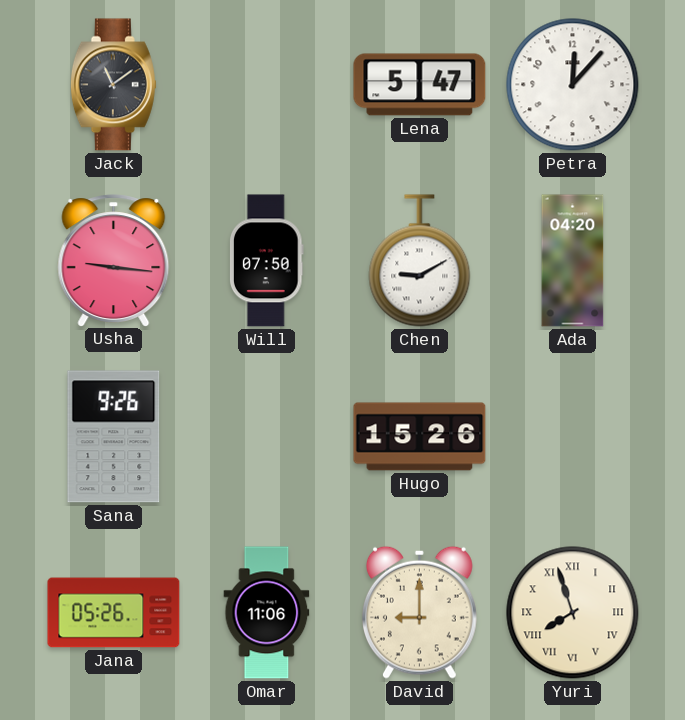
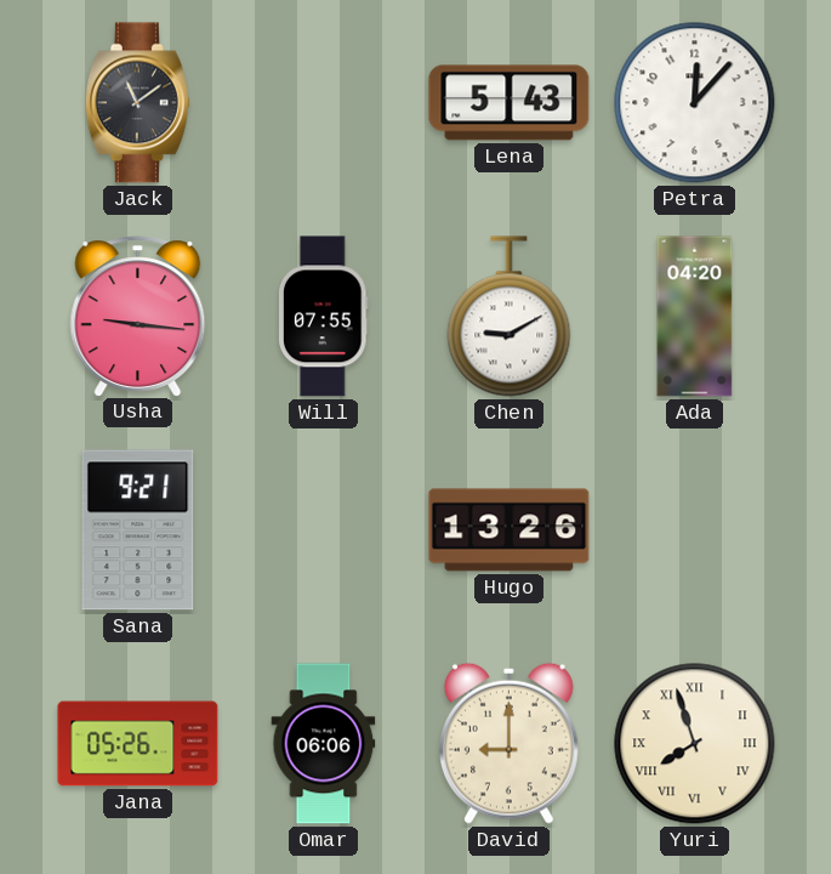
Lena: 5:47 -> 5:43
Will: 07:50 -> 07:55
Sana: 9:26 -> 9:21
Hugo: 15:26 -> 13:26
Omar: 11:06 -> 06:06
